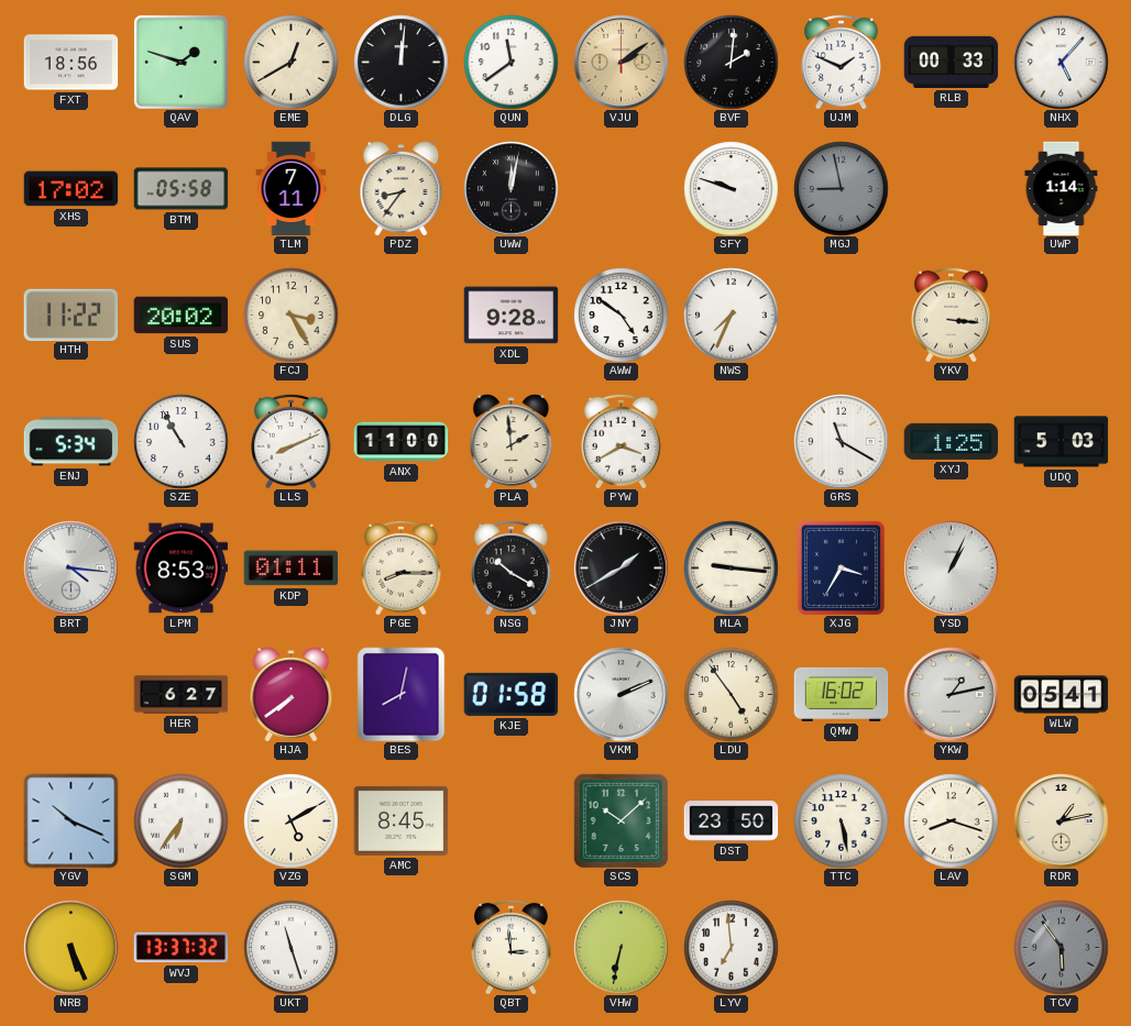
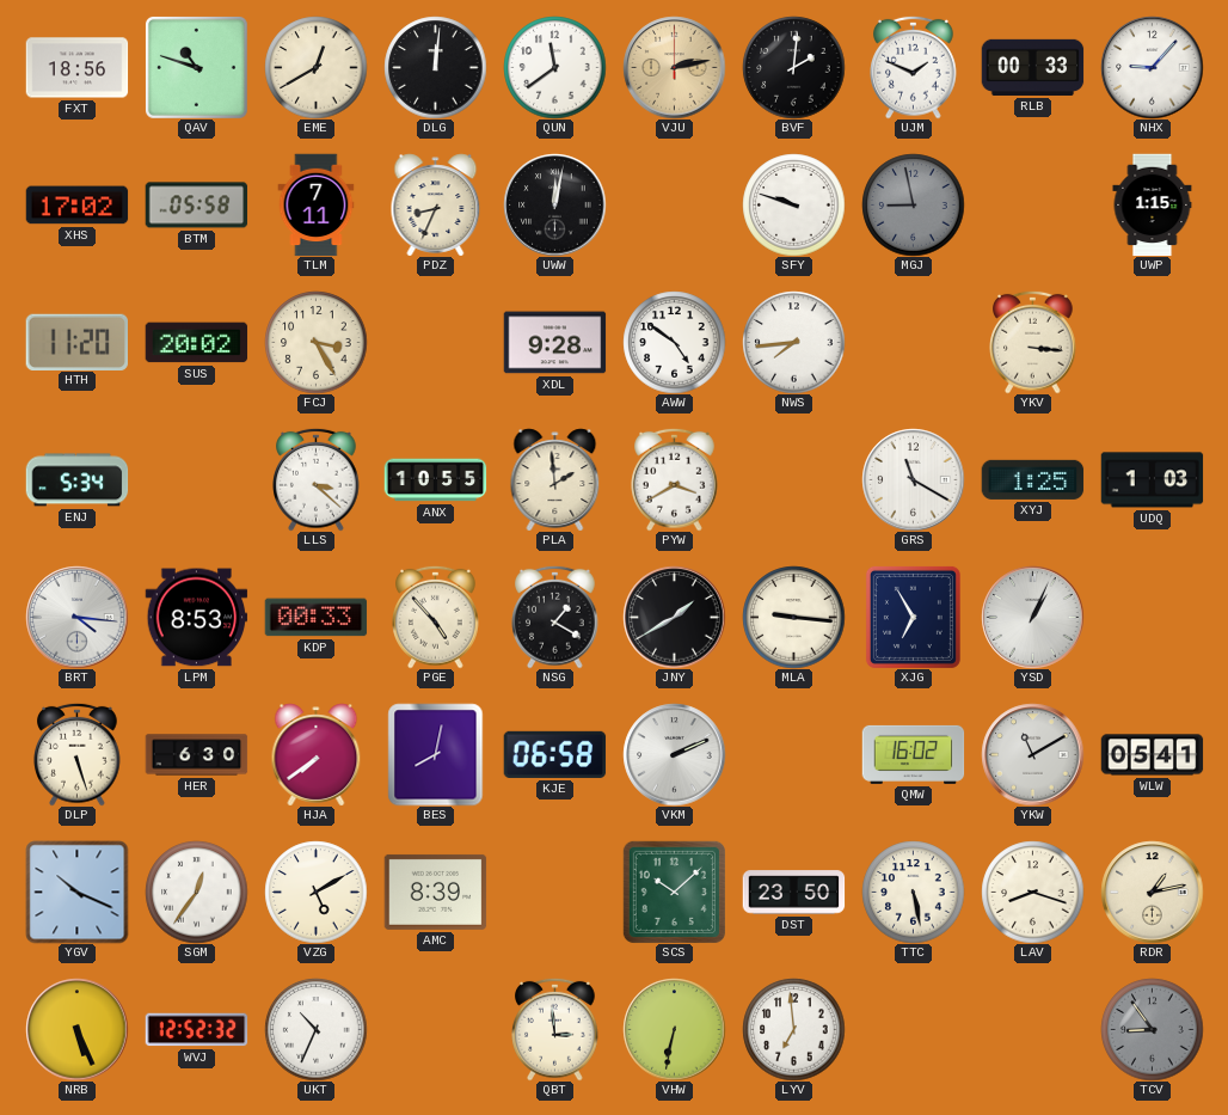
QAV: 1:48 -> 10:48
VJU: 2:09 -> 2:13
NHX: 5:07 -> 9:07
PDZ: 8:36 -> 8:34
UWP: 1:14 -> 1:15
HTH: 11:22 -> 11:20
NWS: 7:34 -> 7:44
SZE: 10:55 -> none
LLS: 8:11 -> 3:22
ANX: 11:00 -> 10:55
UDQ: 5:03 -> 1:03
KDP: 01:11 -> 00:33
PGE: 8:15 -> 4:53
NSG: 10:20 -> 1:20
XJG: 3:35 -> 6:55
DLP: none -> 5:27
HER: 6:27 -> 6:30
KJE: 01:58 -> 06:58
LDU: 4:54 -> none
YKW: 1:13 -> 11:10
SGM: 6:36 -> 12:36
AMC: 8:45 -> 8:39
WVJ: 13:37 -> 12:52
UKT: 11:27 -> 10:34
TCV: 5:54 -> 8:54
